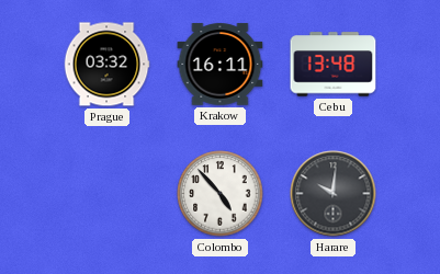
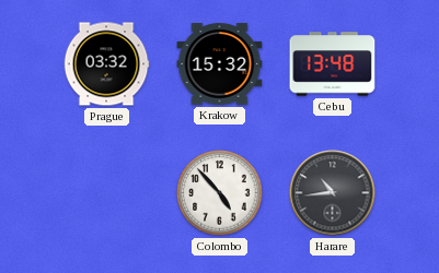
Krakow: 16:11 -> 15:32
Harare: 10:01 -> 10:44
